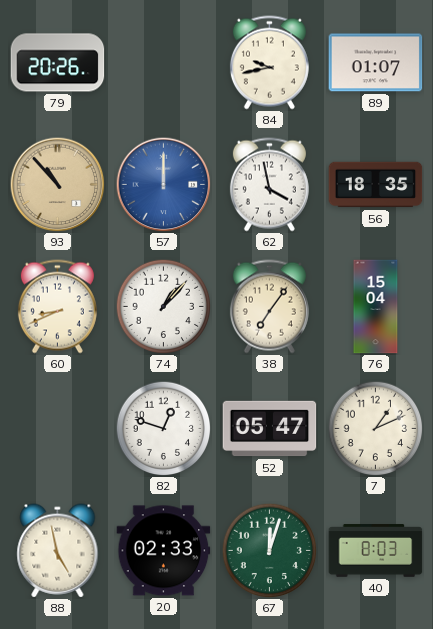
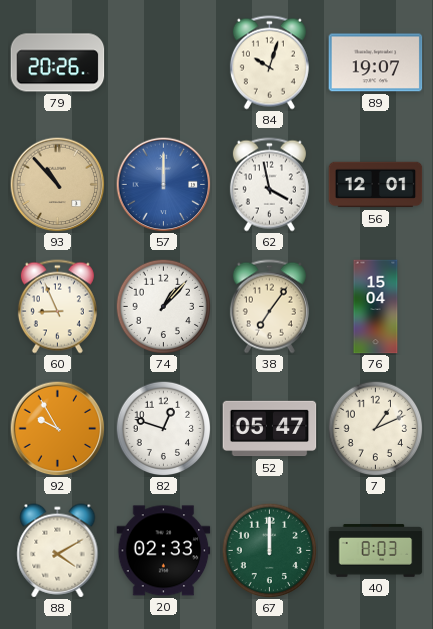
84: 9:43 -> 10:03
89: 01:07 -> 19:07
56: 18:35 -> 12:01
60: 8:41 -> 8:56
92: none -> 9:55
88: 4:58 -> 4:10
67: 12:03 -> 12:00
